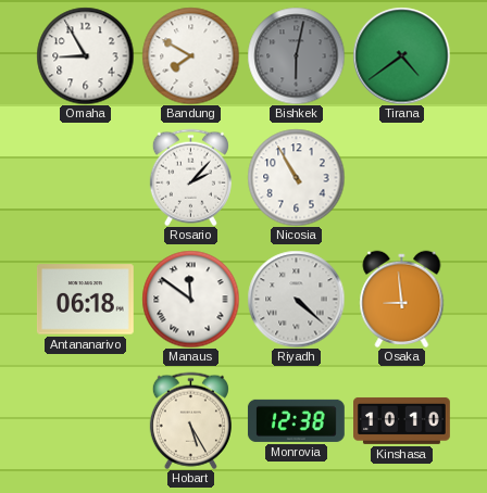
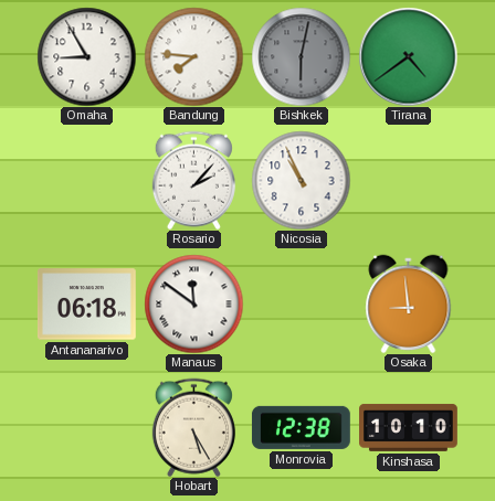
Bandung: 7:50 -> 7:46
Nicosia: 10:55 -> 10:56
Riyadh: 4:22 -> none
